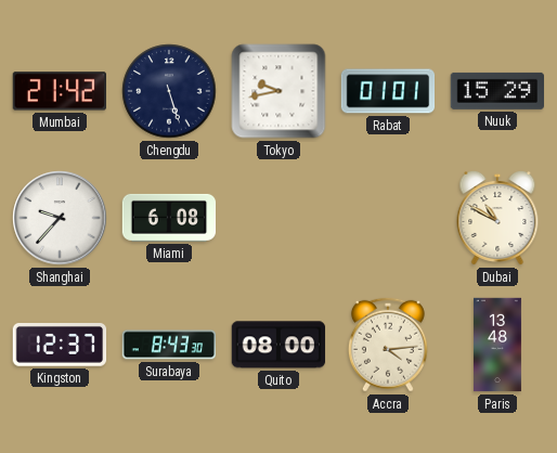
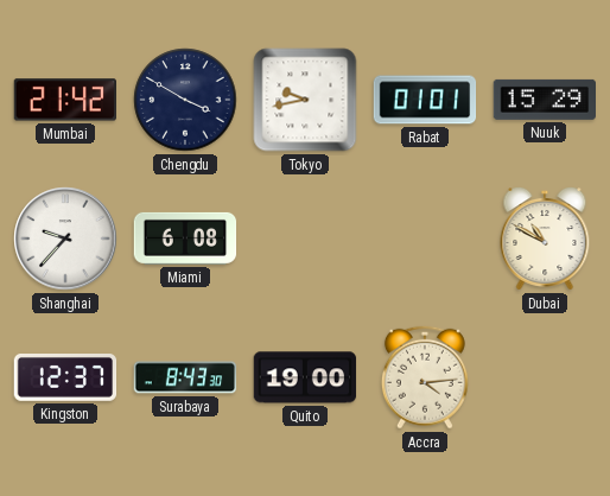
Chengdu: 5:27 -> 3:50
Quito: 08:00 -> 19:00
Paris: 13:48 -> none
